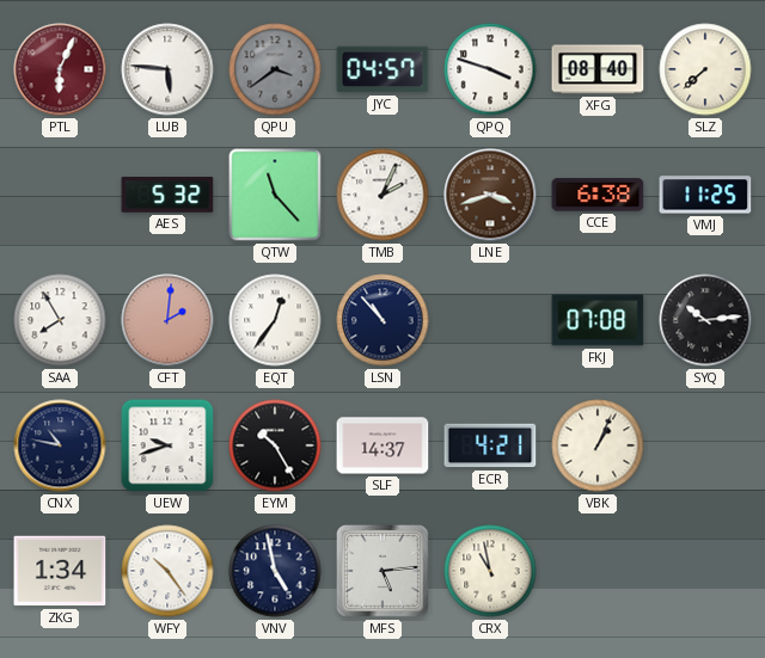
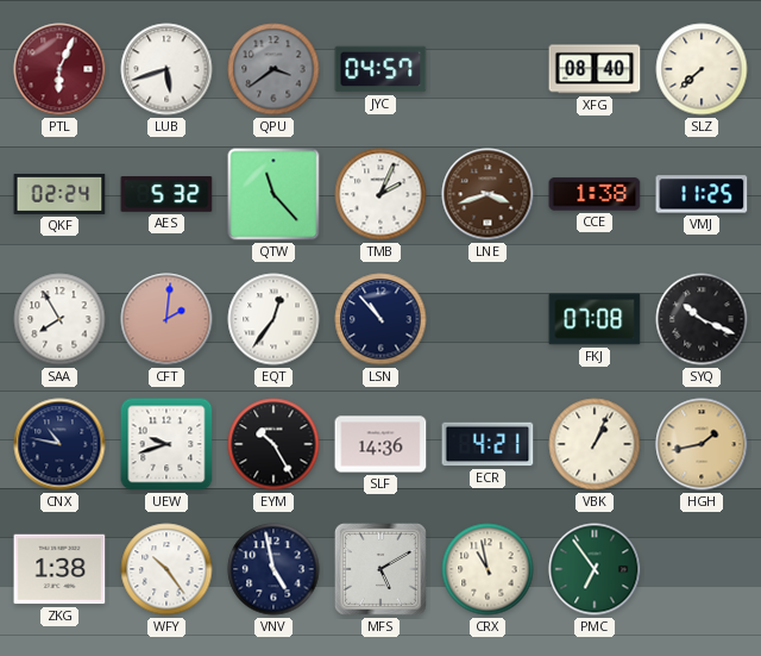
LUB: 5:46 -> 5:42
QPQ: 3:48 -> none
QKF: none -> 02:24
CCE: 6:38 -> 1:38
SYQ: 10:14 -> 10:19
SLF: 14:37 -> 14:36
HGH: none -> 1:43
ZKG: 1:34 -> 1:38
MFS: 5:14 -> 5:10
PMC: none -> 6:54
